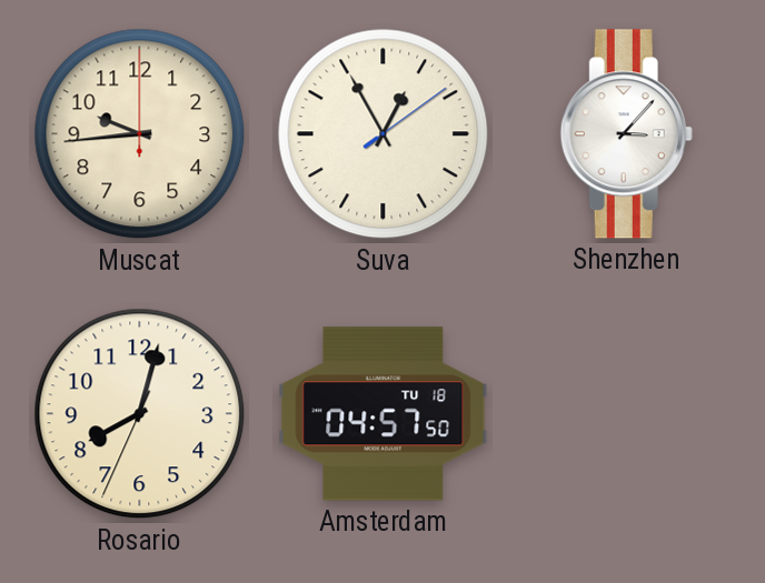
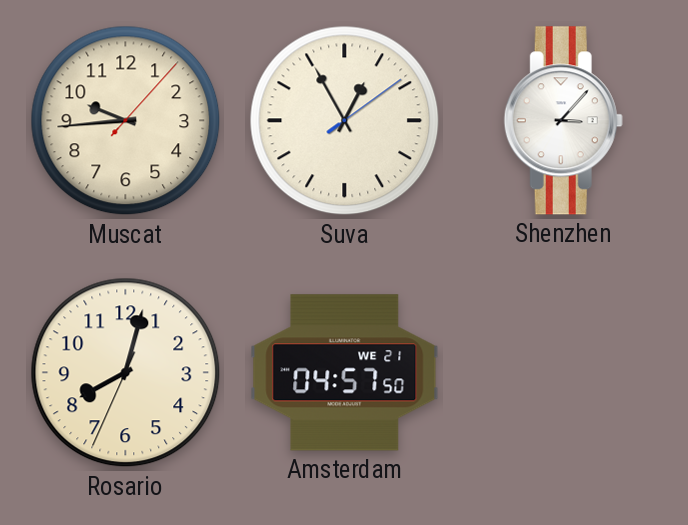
Muscat: 9:44:00 -> 9:44:07
Amsterdam date: TU 18 -> WE 21
